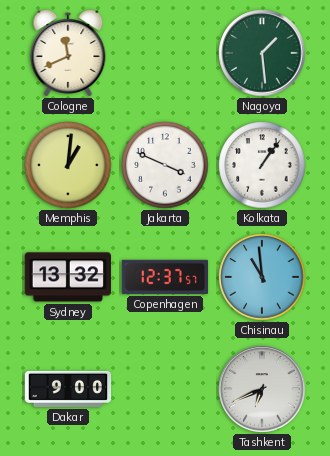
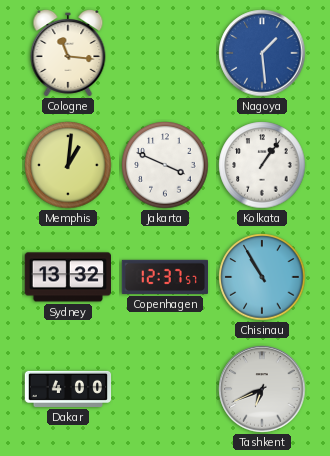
Cologne: 11:41 -> 11:16
Nagoya dial: green -> blue
Chisinau: 10:59 -> 10:55
Dakar: 9:00 -> 4:00
